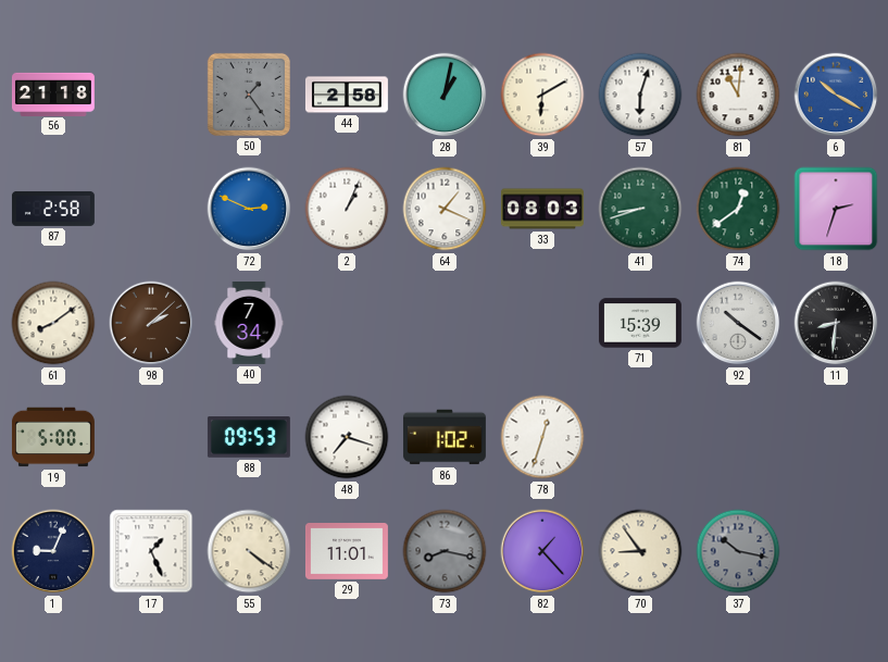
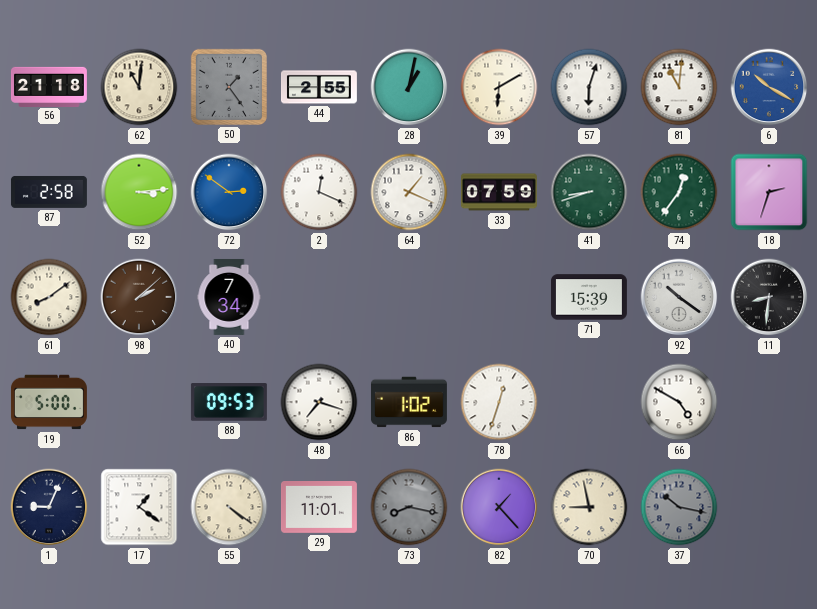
62: none -> 11:01
44: 2:58 -> 2:55
52: none -> 3:14
72: 2:49 -> 2:51
2: 1:04 -> 12:19
33: 08:03 -> 07:59
74: 12:39 -> 12:36
66: none -> 4:50
17: 1:26 -> 1:21
70: 8:54 -> 8:58
